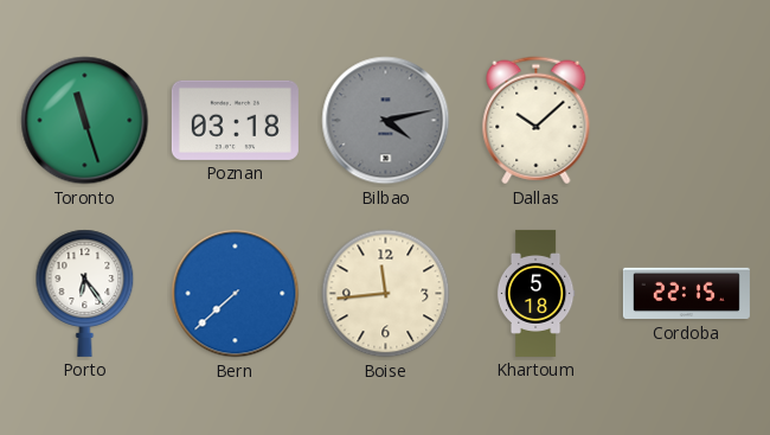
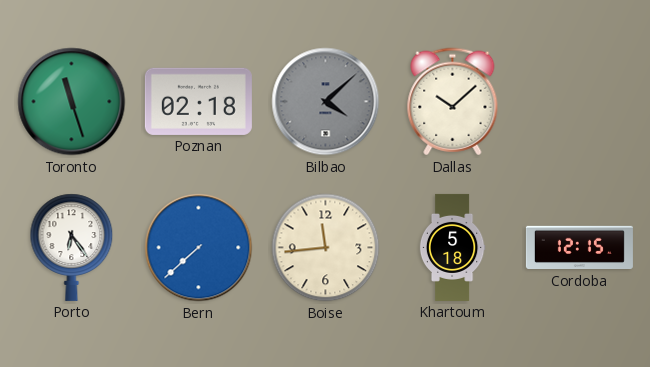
Poznan: 03:18 -> 02:18
Bilbao: 4:13 -> 4:08
Cordoba: 22:15 -> 12:15
